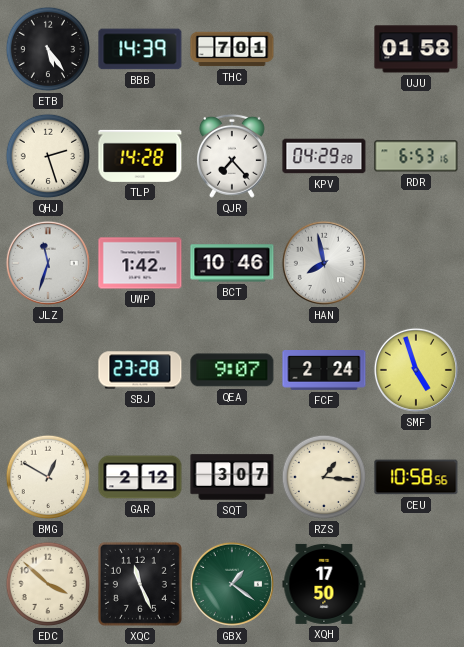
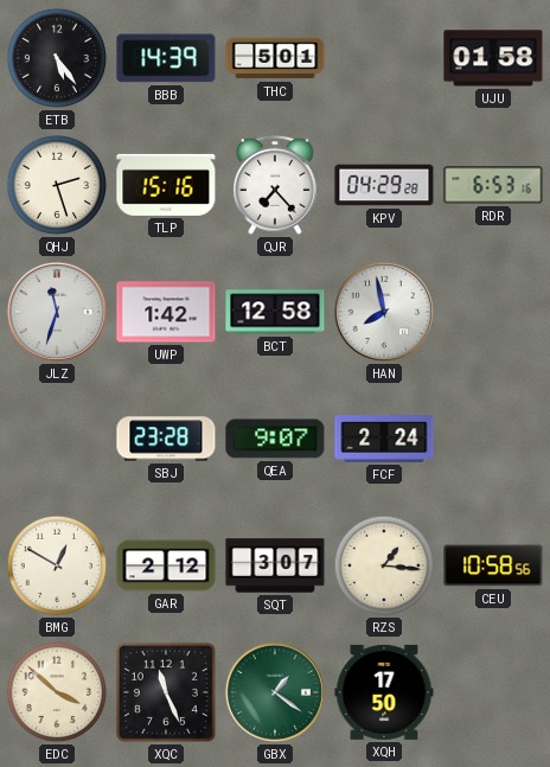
THC: 7:01 -> 5:01
TLP: 14:28 -> 15:16
BCT: 10:46 -> 12:58
SMF: 4:57 -> none
